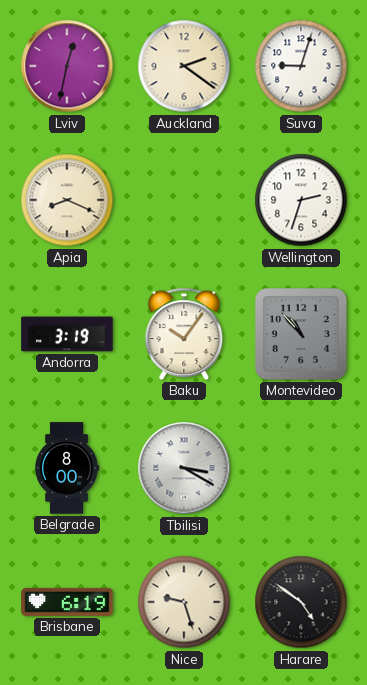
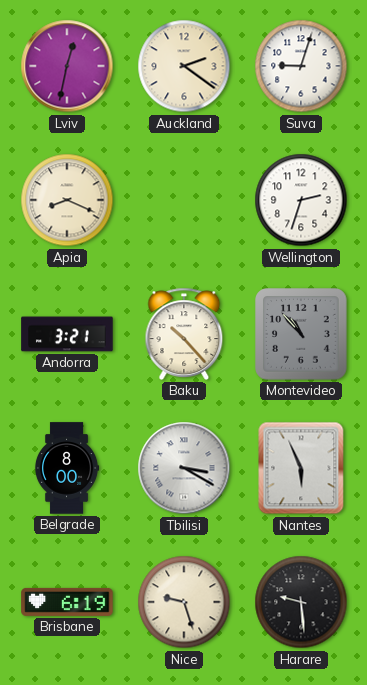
Andorra: 3:19 -> 3:21
Baku: 10:06 -> 10:23
Nantes: none -> 5:56
Harare: 4:51 -> 9:29
